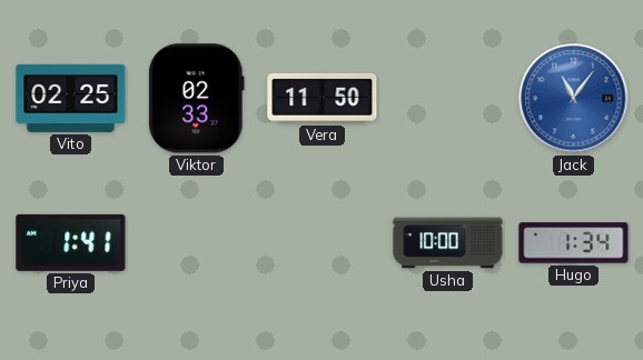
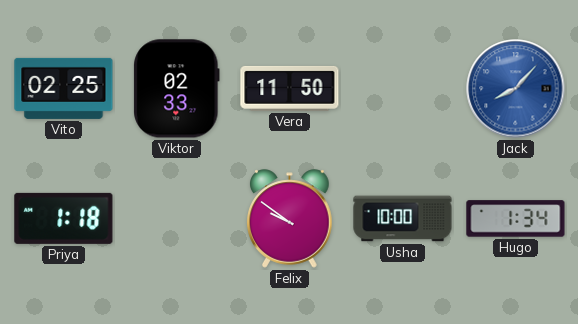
Jack: 11:06 -> 8:07
Priya: 1:41 -> 1:18
Felix: none -> 9:51
